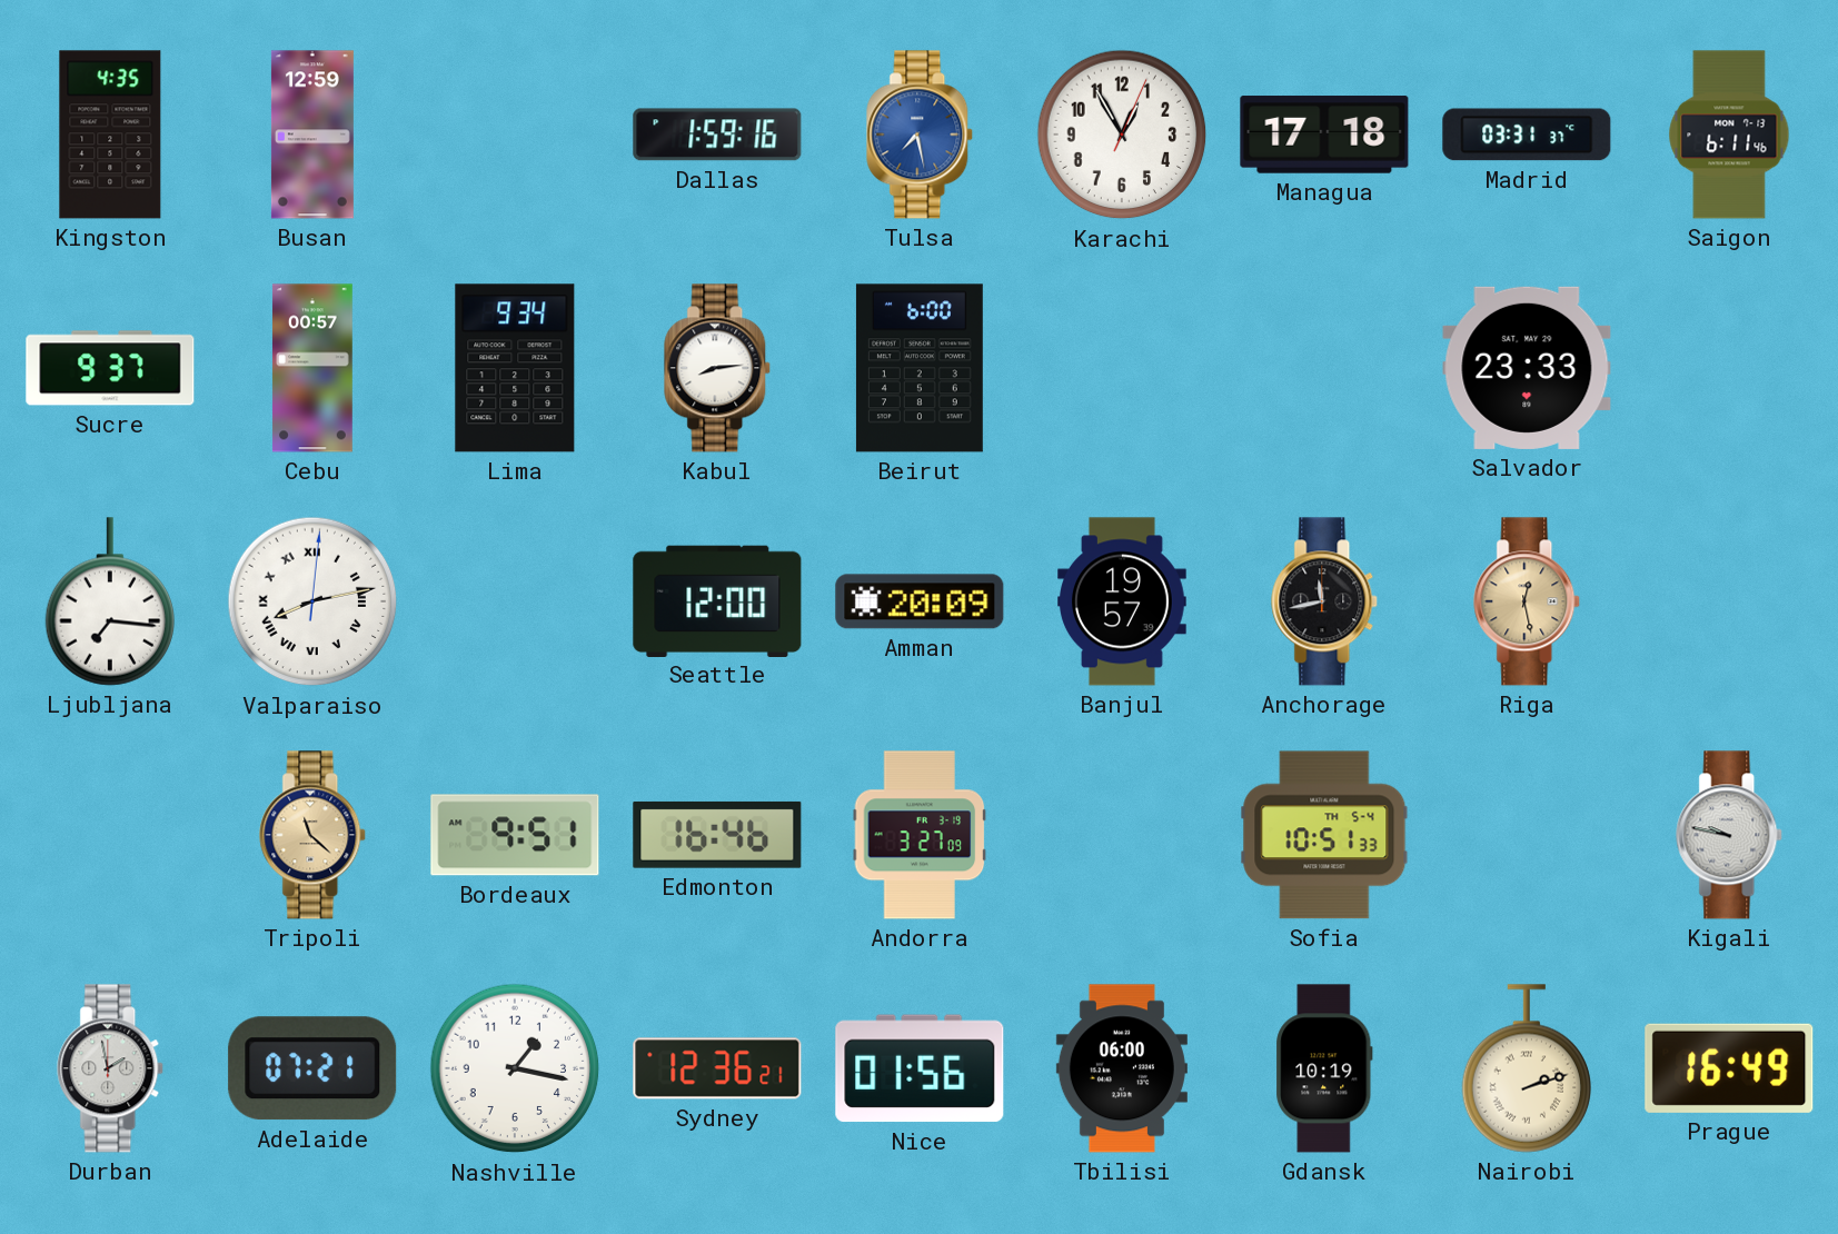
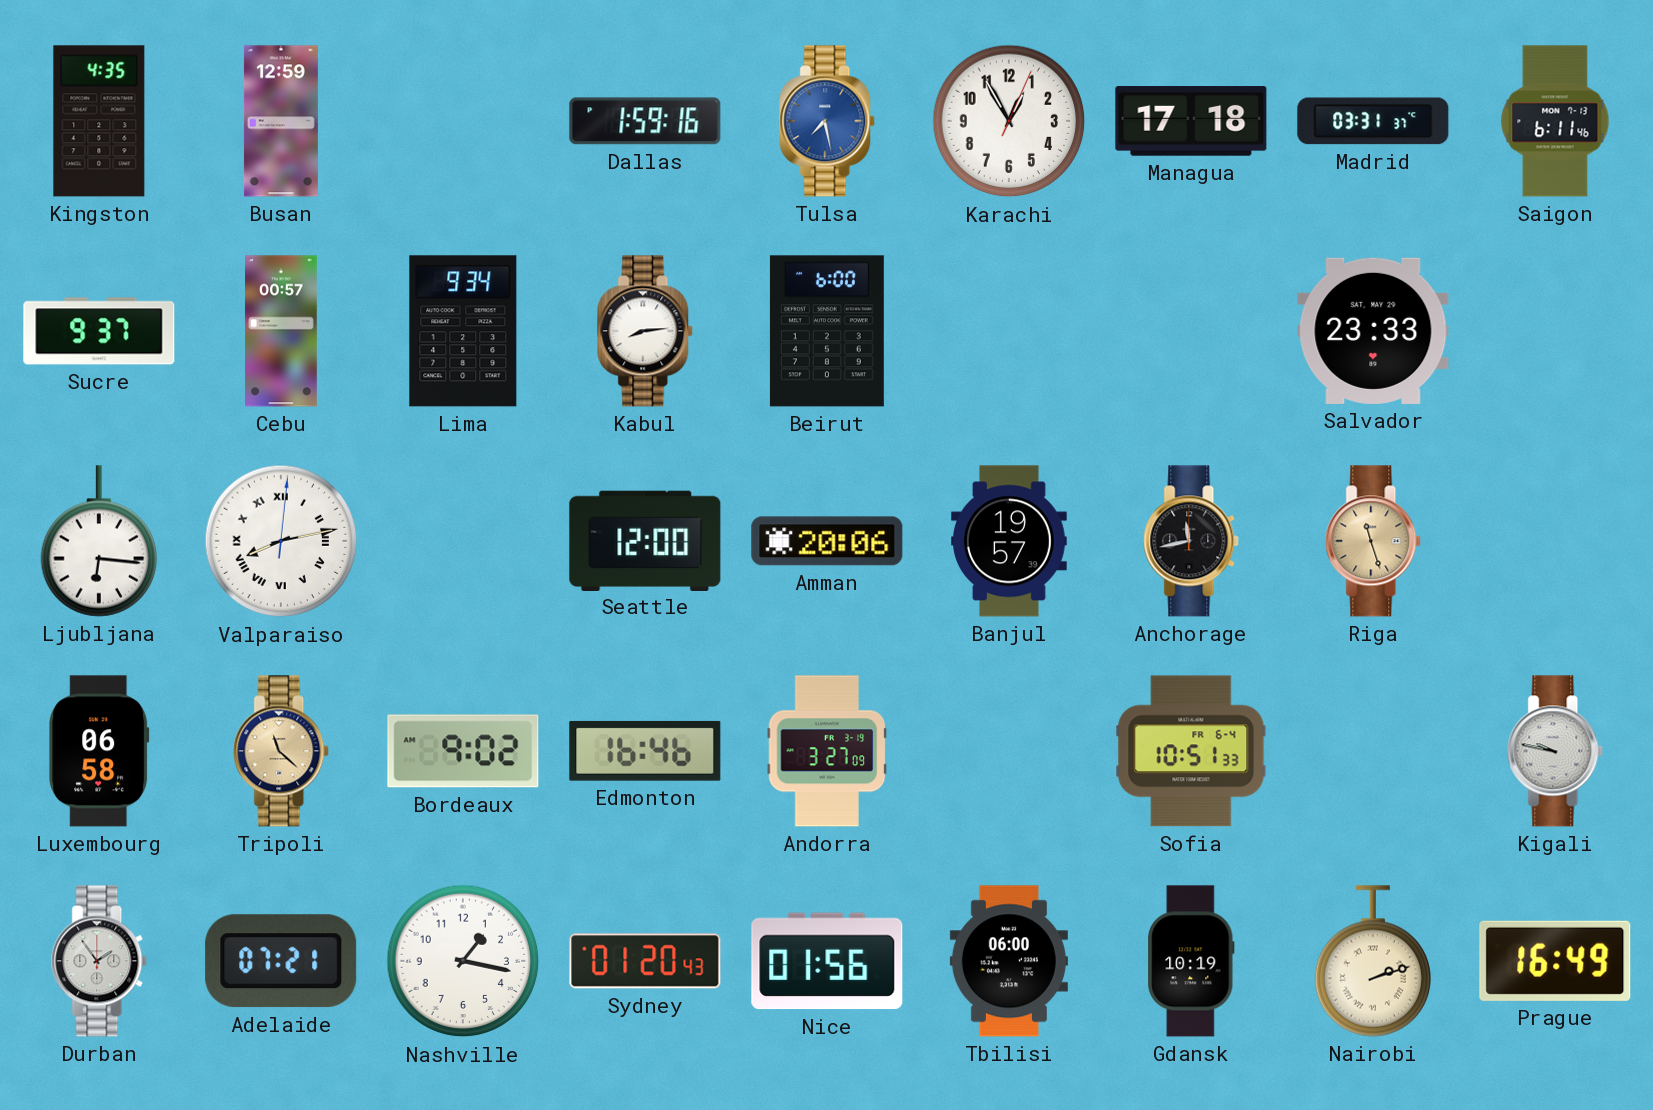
Ljubljana: 7:16 -> 6:16
Amman: 20:09 -> 20:06
Riga: 12:28 -> 11:27
Luxembourg: none -> 06:58
Bordeaux: 9:51 -> 9:02
Sofia date: TH 5-4 -> FR 6-4
Durban: 1:58 -> 1:54
Sydney: 12:36 -> 01:20
